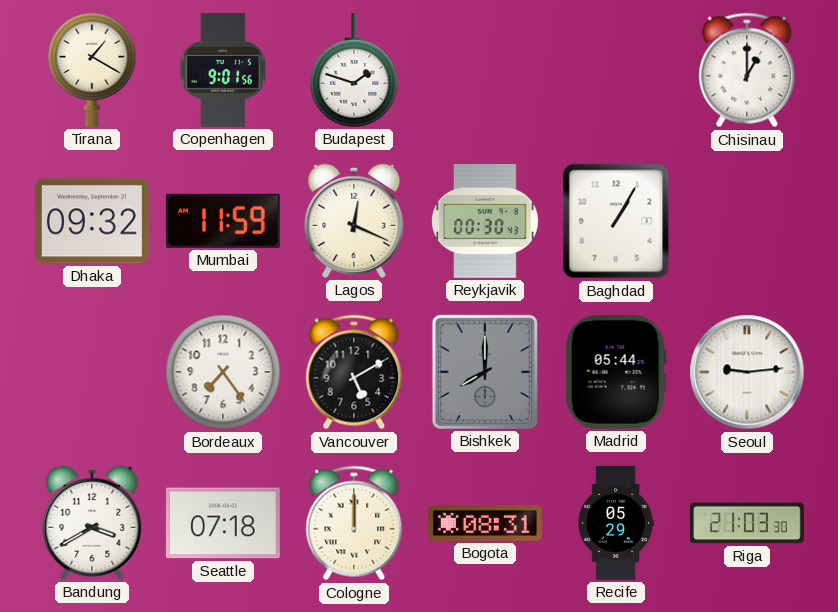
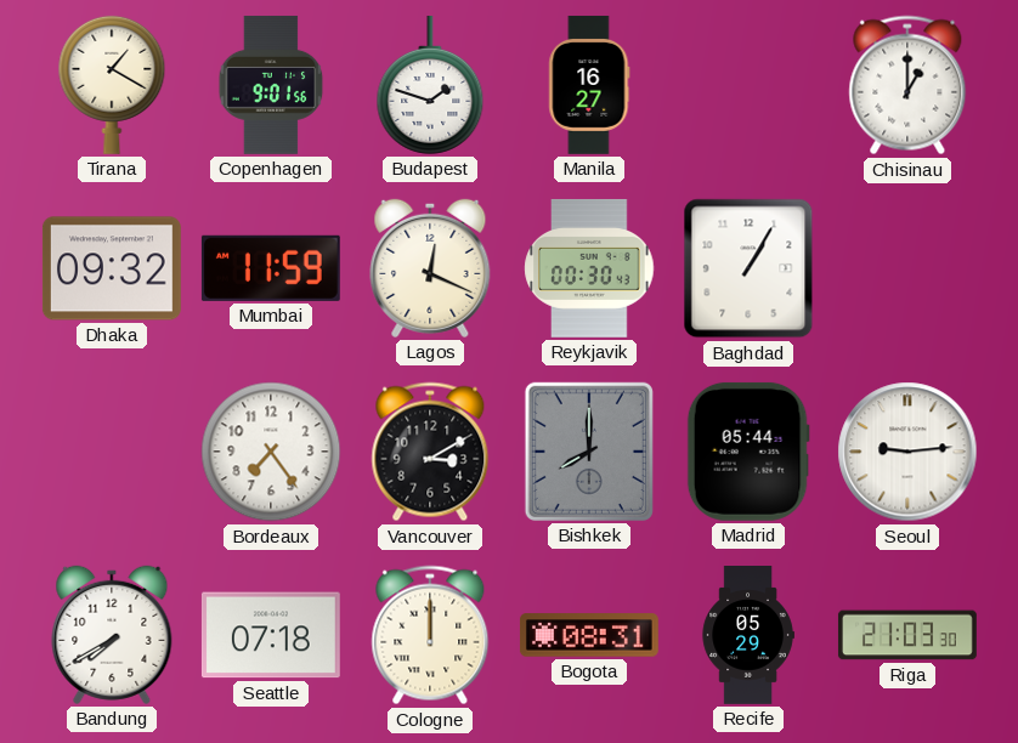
Manila: none -> 16:27
Vancouver: 5:10 -> 3:10
Bandung: 3:40 -> 7:40
